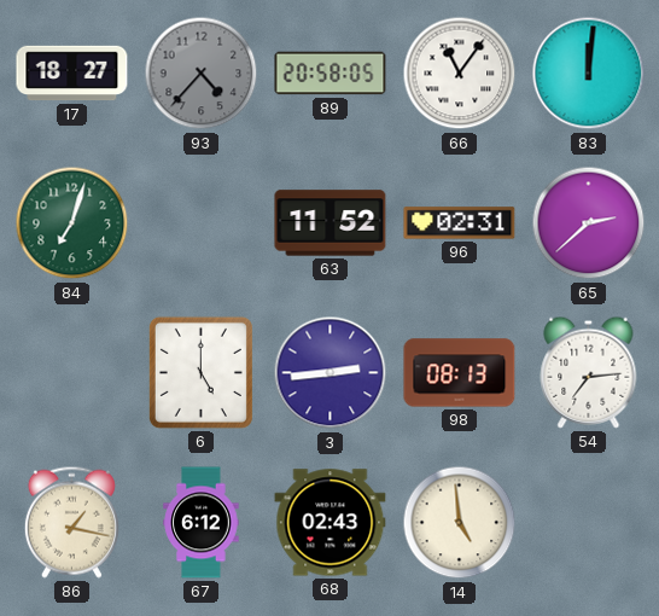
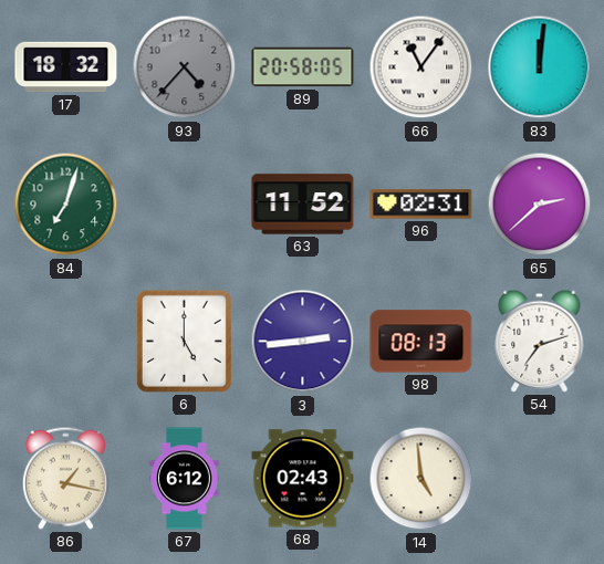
17: 18:27 -> 18:32
54: 7:14 -> 7:12
